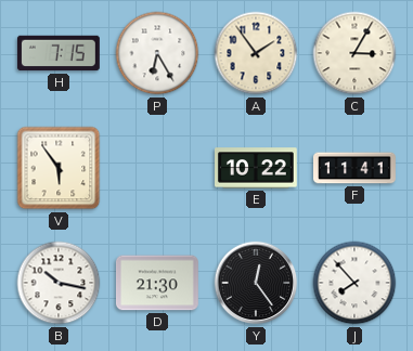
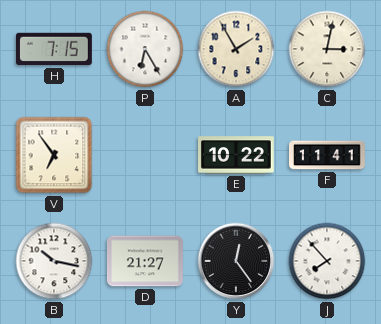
A: 1:54 -> 1:55
C: 3:05 -> 3:02
V: 5:54 -> 6:54
D: 21:30 -> 21:27
